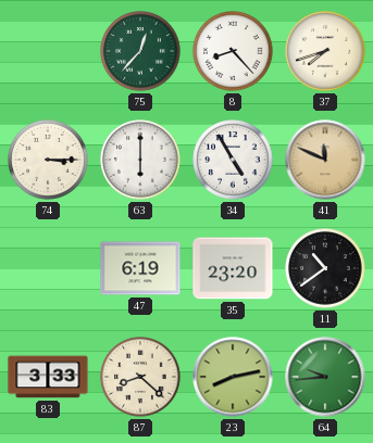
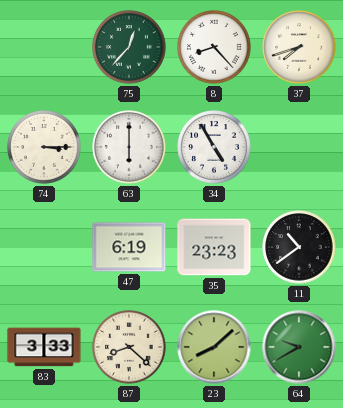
41: 11:49 -> none
35: 23:20 -> 23:23
23: 8:13 -> 8:08
64: 9:44 -> 9:40
